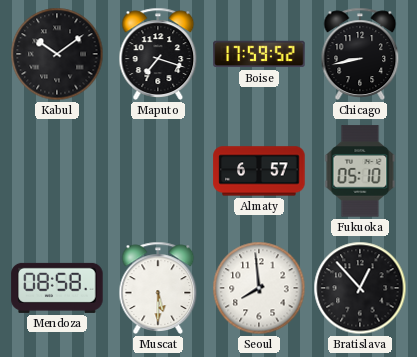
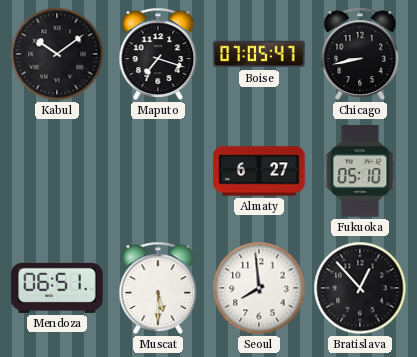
Boise: 17:59 -> 07:05
Almaty: 6:57 -> 6:27
Mendoza: 08:58 -> 06:51
